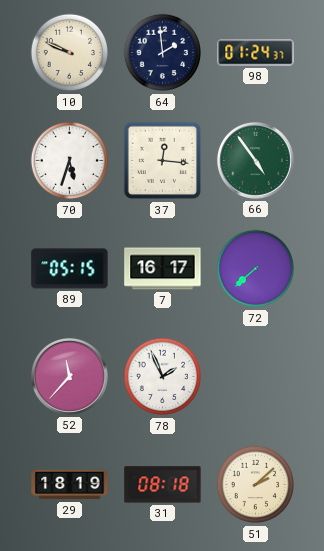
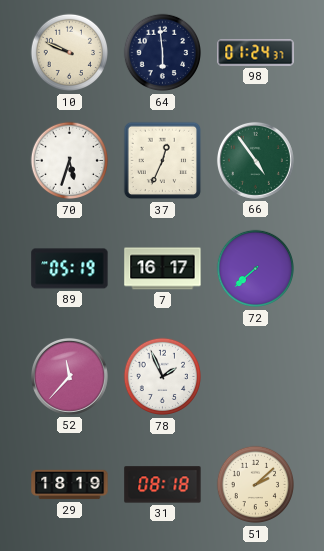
64: 1:59 -> 5:59
37: 12:16 -> 12:34
89: 05:15 -> 05:19
